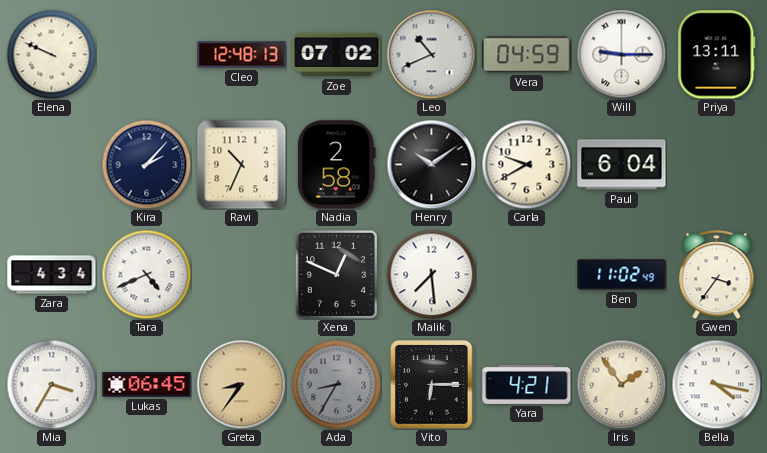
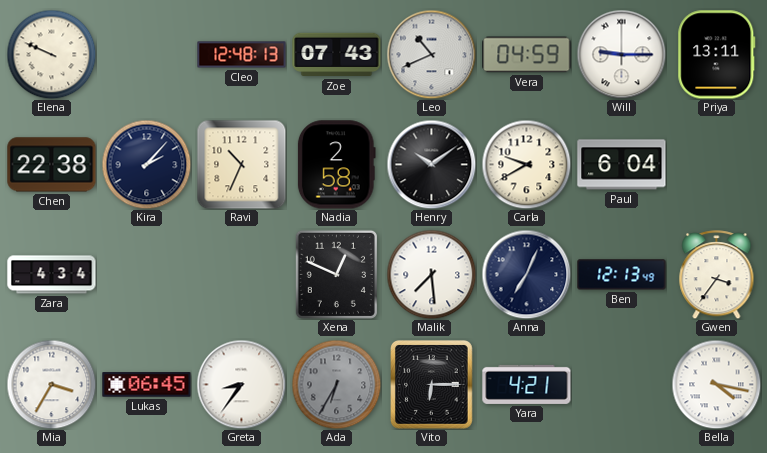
Zoe: 07:02 -> 07:43
Chen: none -> 22:38
Tara: 4:41 -> none
Anna: none -> 7:04
Ben: 11:02 -> 12:13
Greta dial: champagne -> white
Ada: 8:35 -> 6:35
Iris: 1:54 -> none
